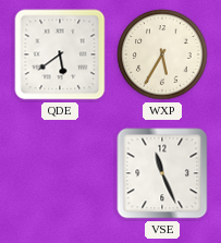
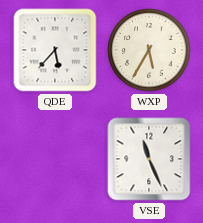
QDE: 5:39 -> 5:37
